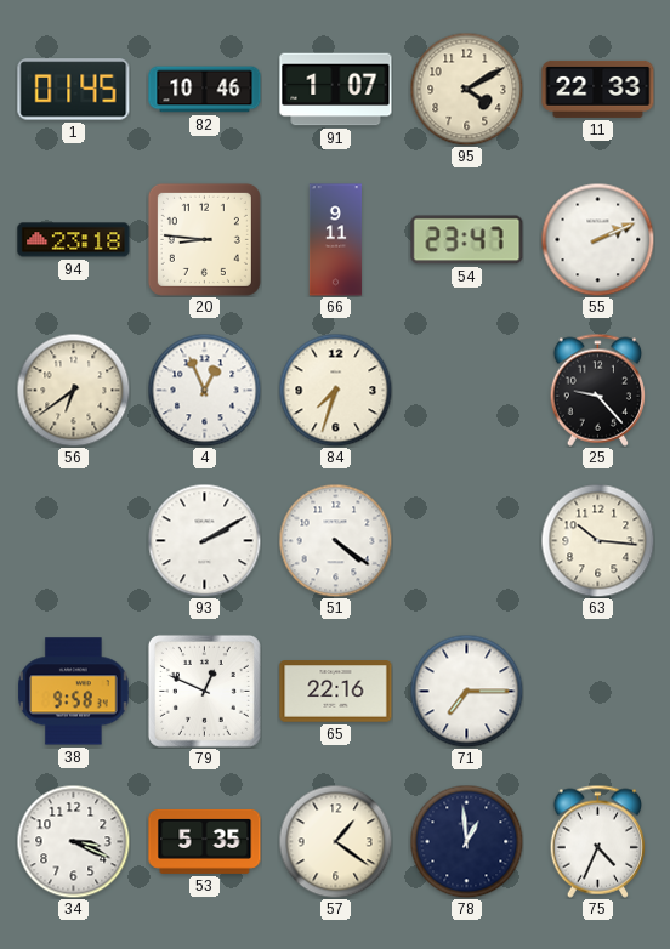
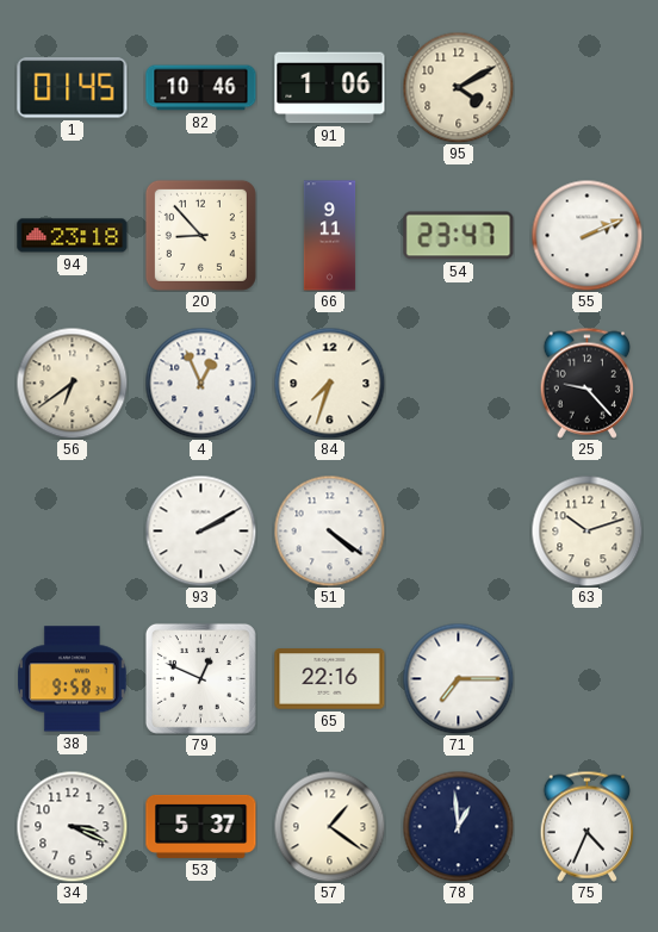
91: 1:07 -> 1:06
11: 22:33 -> none
20: 8:46 -> 8:53
63: 10:16 -> 10:12
53: 5:35 -> 5:37
